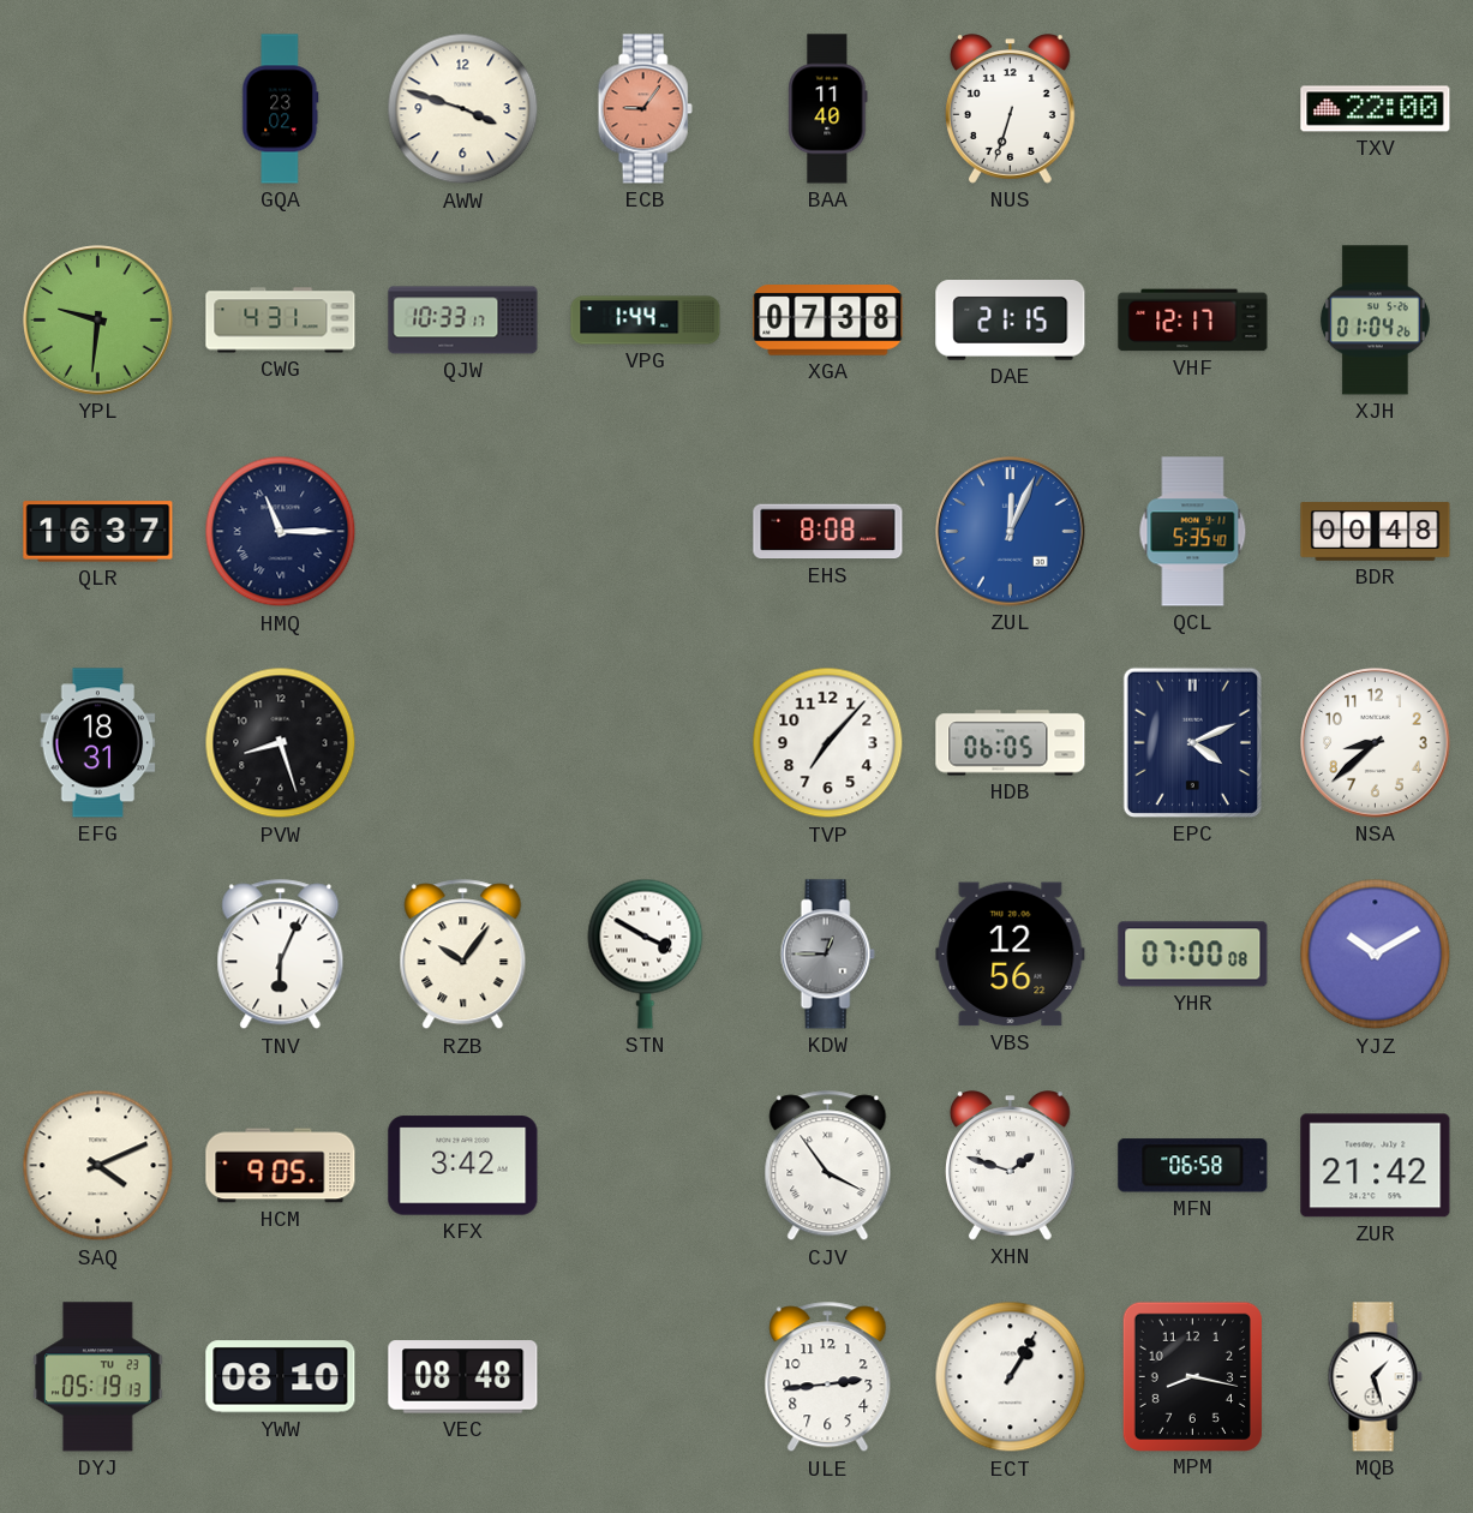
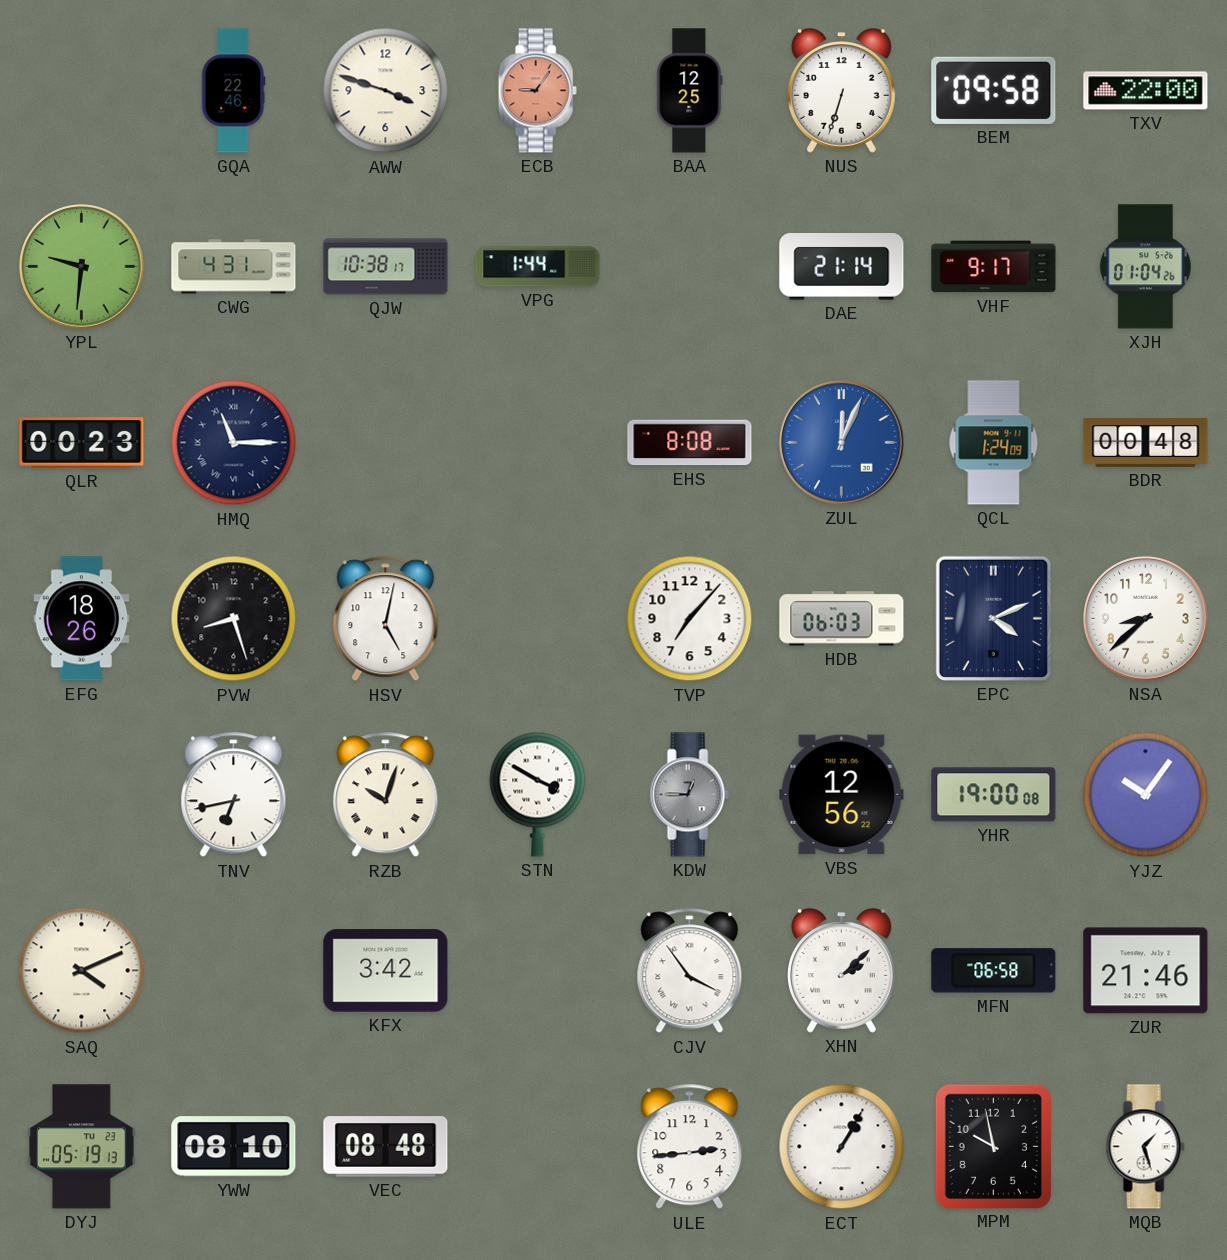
GQA: 23:02 -> 22:46
BAA: 11:40 -> 12:25
BEM: none -> 09:58
QJW: 10:33 -> 10:38
XGA: 07:38 -> none
DAE: 21:15 -> 21:14
VHF: 12:17 -> 9:17
QLR: 16:37 -> 00:23
QCL: 5:35 -> 1:24
EFG: 18:31 -> 18:26
HSV: none -> 5:02
HDB: 06:05 -> 06:03
TNV: 6:04 -> 6:43
RZB: 10:06 -> 10:03
YHR: 07:00 -> 19:00
YJZ: 10:10 -> 10:06
HCM: 9:05 -> none
XHN: 1:48 -> 2:08
ZUR: 21:42 -> 21:46
MPM: 8:17 -> 9:58
